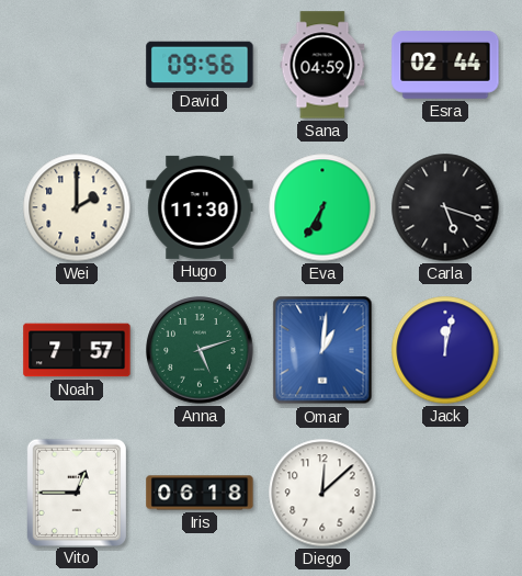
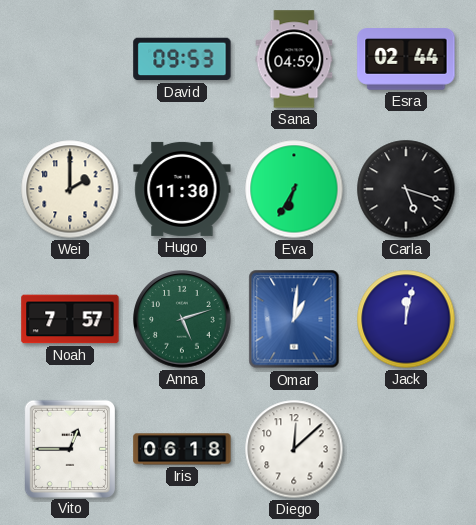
David: 09:56 -> 09:53
